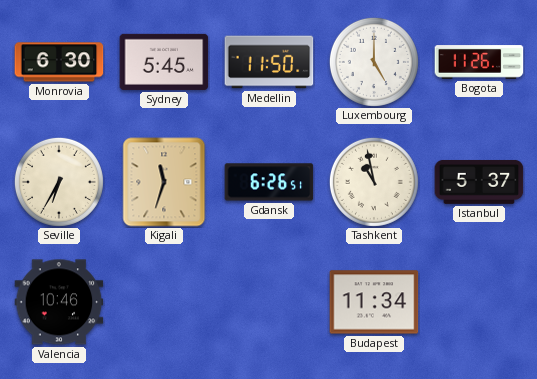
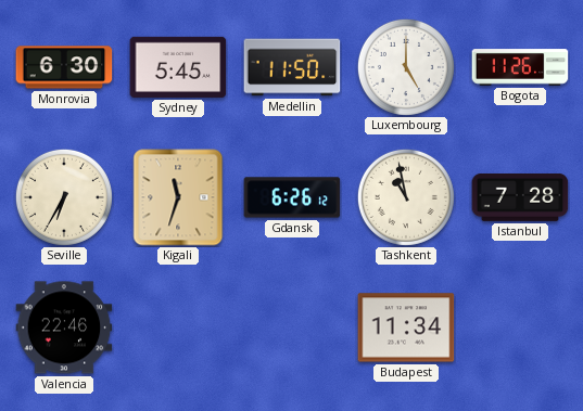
Gdansk: 6:26:51 -> 6:26:12
Istanbul: 5:37 -> 7:28
Valencia: 10:46 -> 22:46
